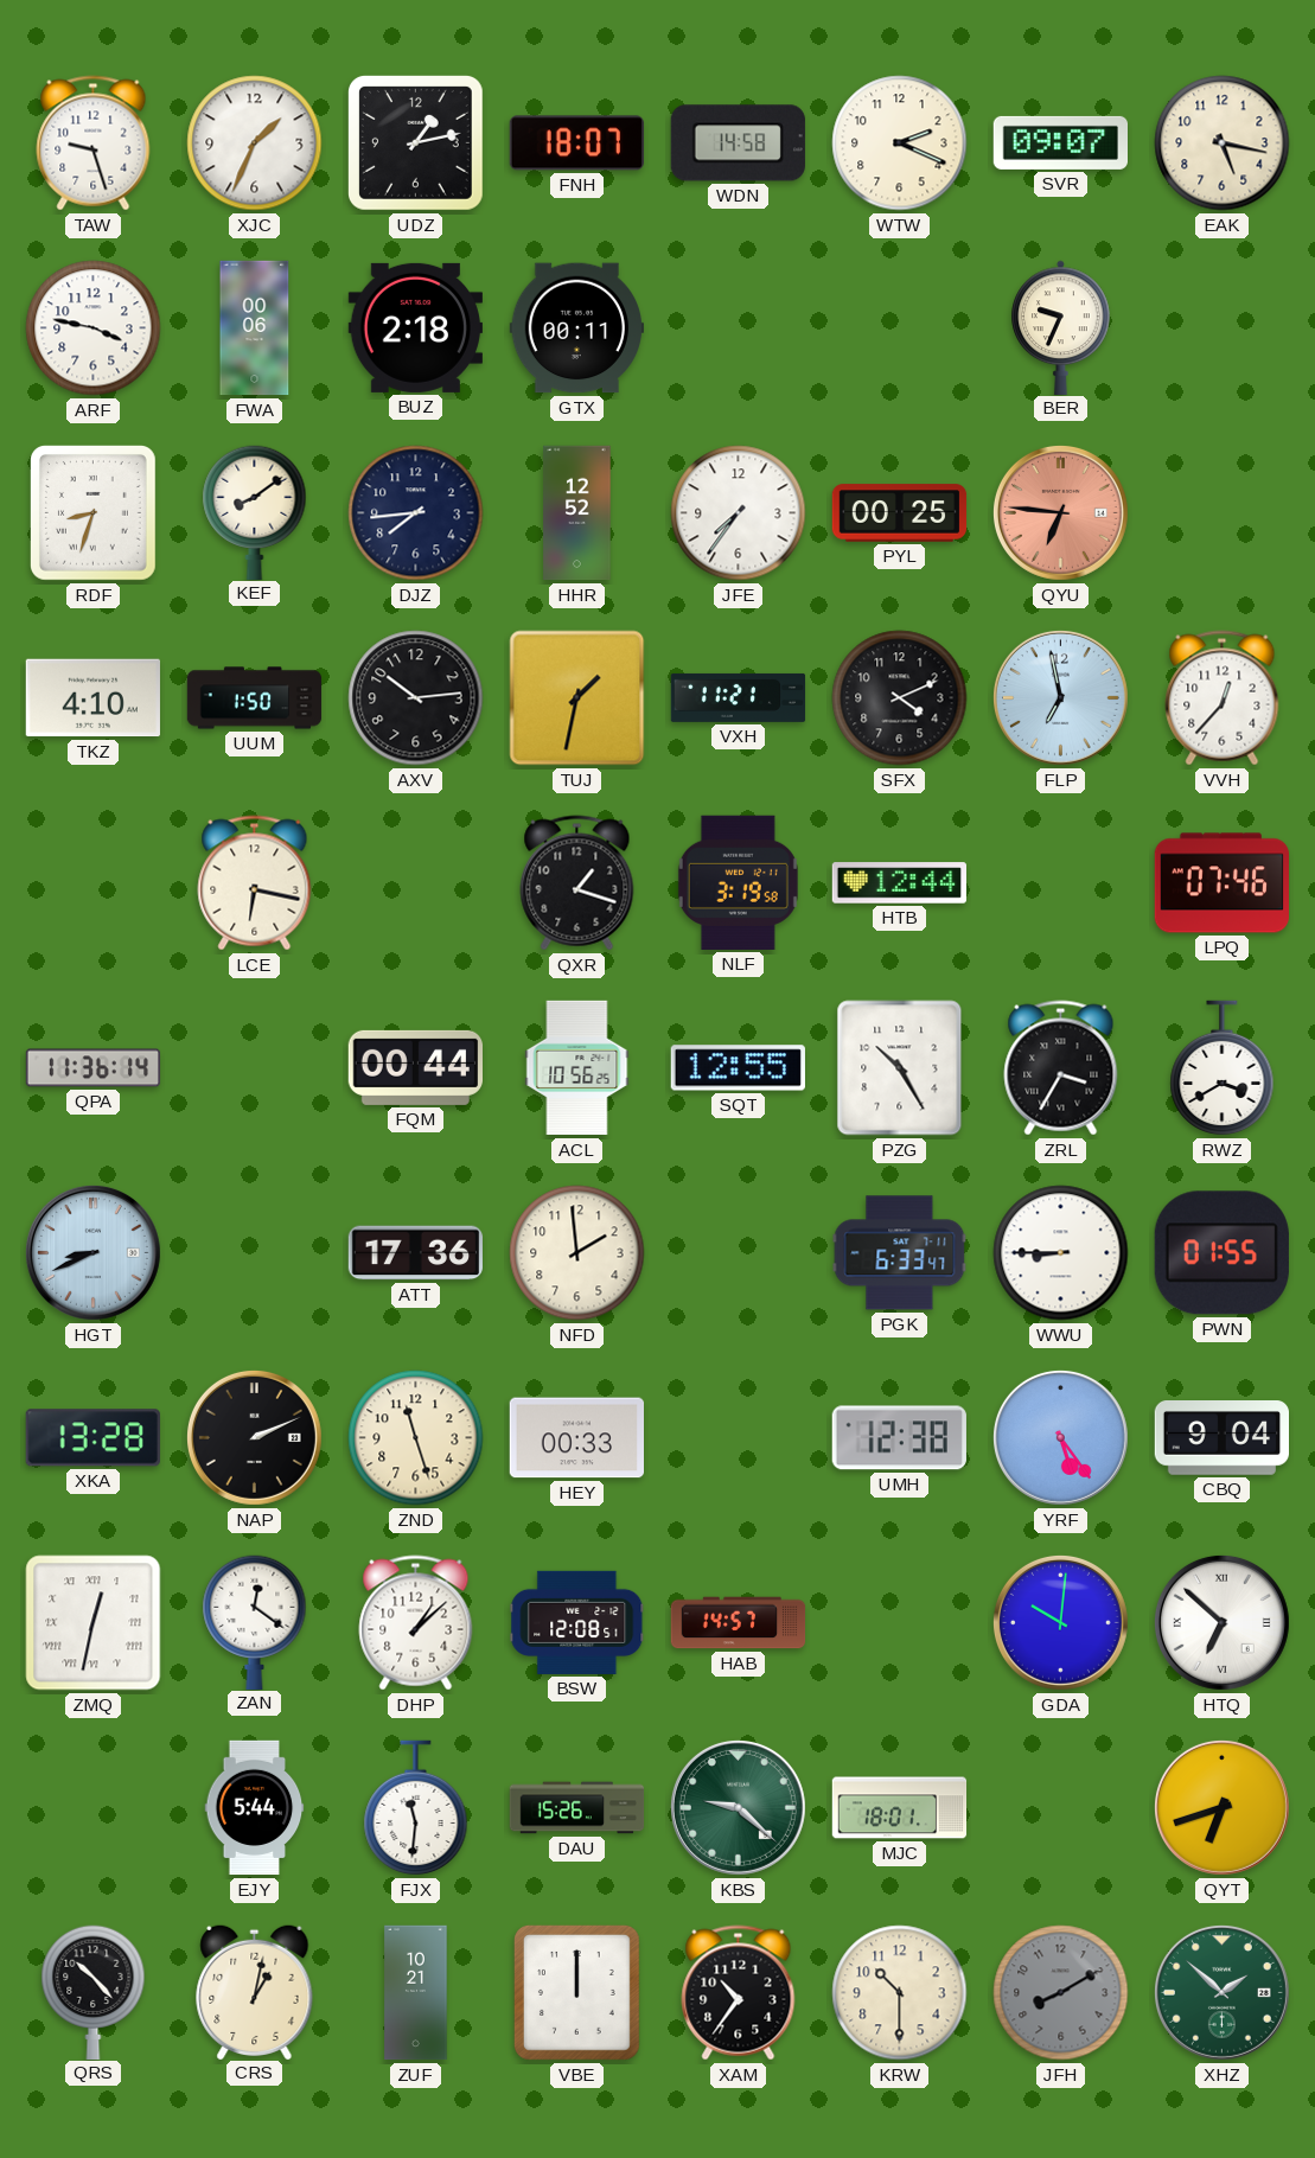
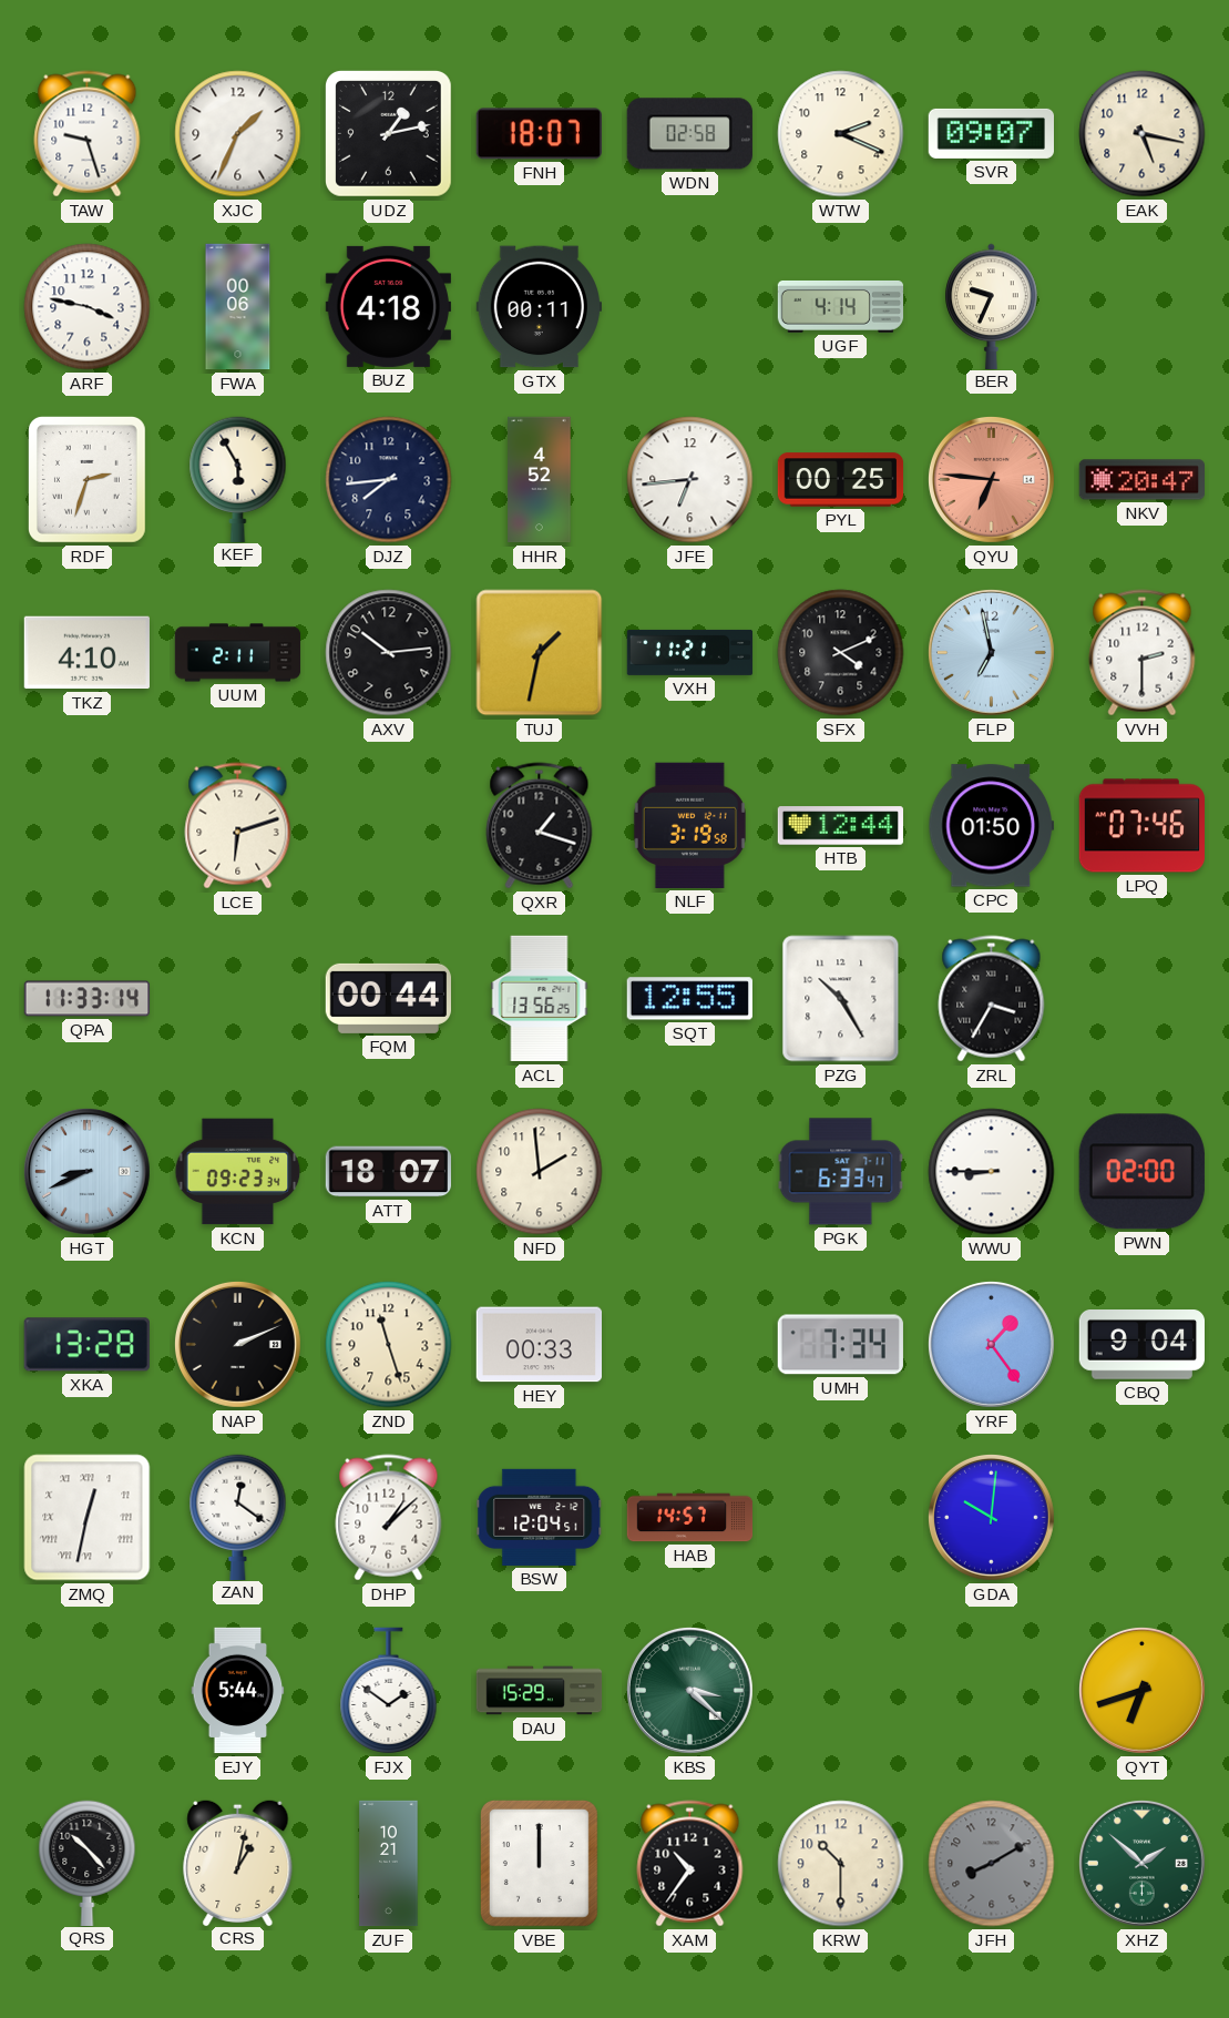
WDN: 14:58 -> 02:58
BUZ: 2:18 -> 4:18
UGF: none -> 4:14
RDF: 8:33 -> 2:33
KEF: 8:09 -> 5:55
HHR: 12:52 -> 4:52
JFE: 7:36 -> 6:44
NKV: none -> 20:47
UUM: 1:50 -> 2:11
VVH: 12:37 -> 2:30
LCE: 6:17 -> 6:12
CPC: none -> 01:50
QPA: 11:36 -> 11:33
ACL: 10:56 -> 13:56
RWZ: 3:40 -> none
KCN: none -> 09:23
ATT: 17:36 -> 18:07
PWN: 01:55 -> 02:00
UMH: 12:38 -> 7:34
YRF: 5:24 -> 1:24
BSW: 12:08 -> 12:04
HTQ: 6:52 -> none
FJX: 11:31 -> 1:51
DAU: 15:26 -> 15:29
KBS: 9:22 -> 3:22
MJC: 18:01 -> none
